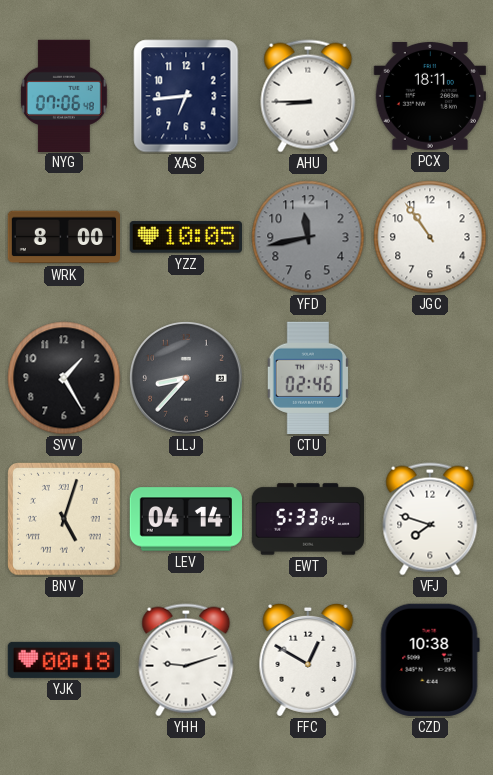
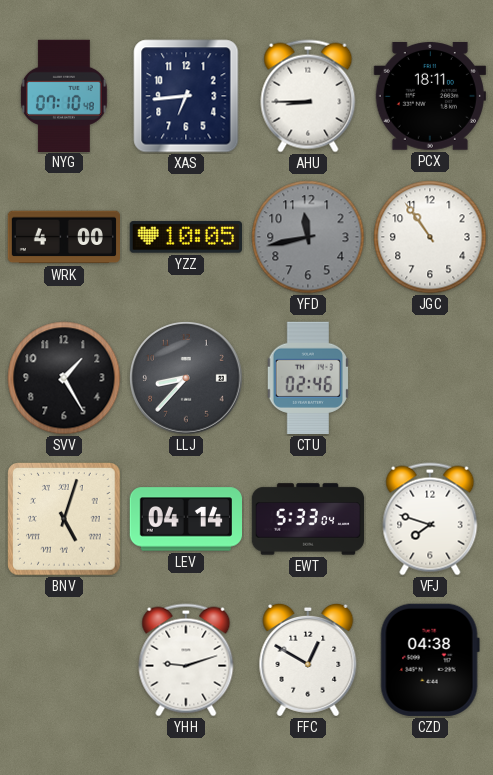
NYG: 07:06 -> 07:10
WRK: 8:00 -> 4:00
YJK: 00:18 -> none
CZD: 10:38 -> 04:38
